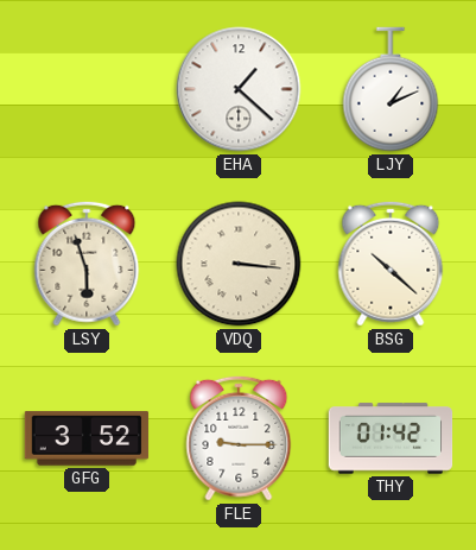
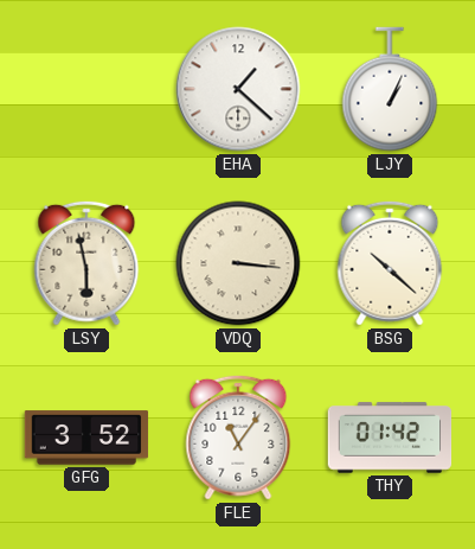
LJY: 1:11 -> 1:04
LSY: 5:57 -> 5:58
FLE: 9:15 -> 11:06
